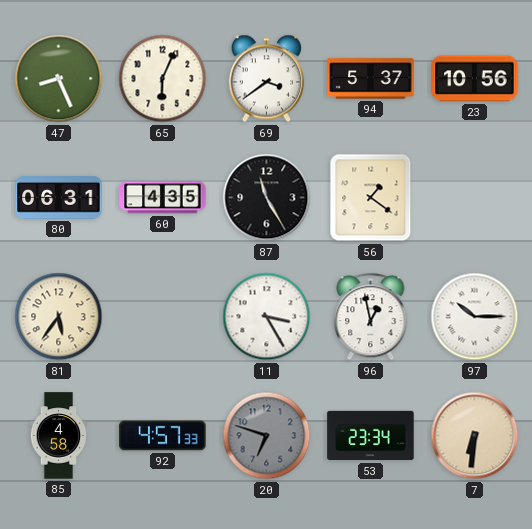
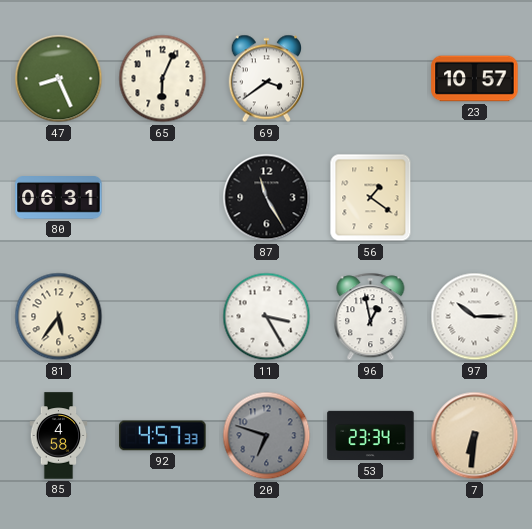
94: 5:37 -> none
23: 10:56 -> 10:57
60: 4:35 -> none
